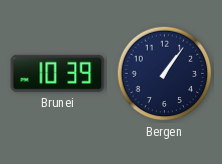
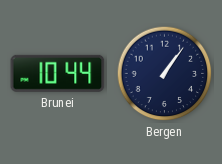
Brunei: 10:39 -> 10:44
